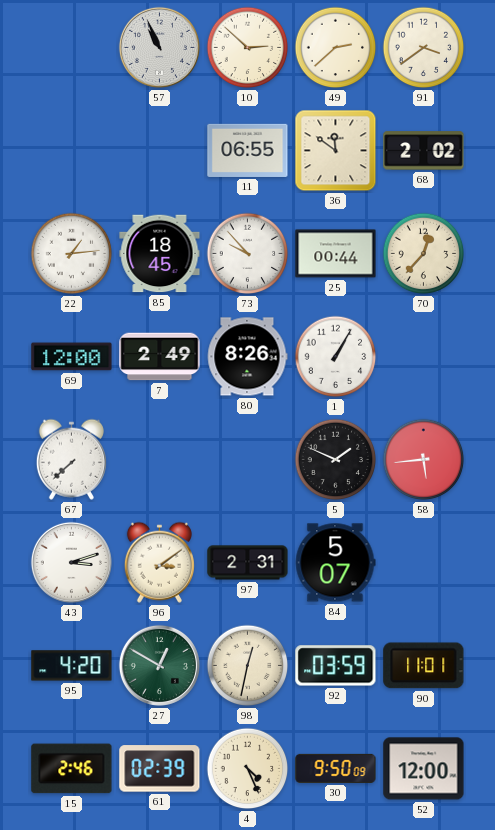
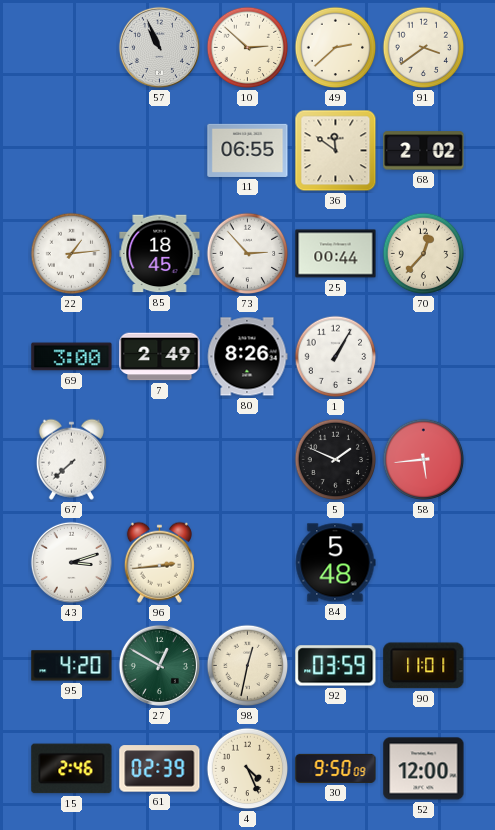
73: 9:53 -> 2:53
69: 12:00 -> 3:00
96: 3:09 -> 2:44
97: 2:31 -> none
84: 5:07 -> 5:48
